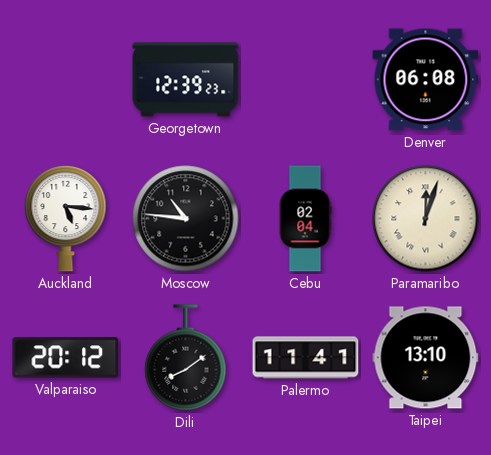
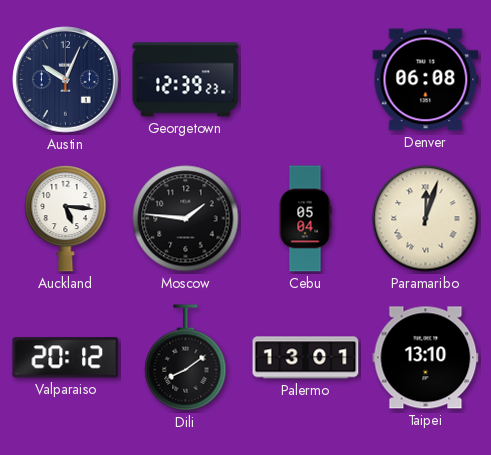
Austin: none -> 10:04
Moscow: 10:46 -> 1:46
Cebu: 02:04 -> 05:04
Palermo: 11:41 -> 13:01
